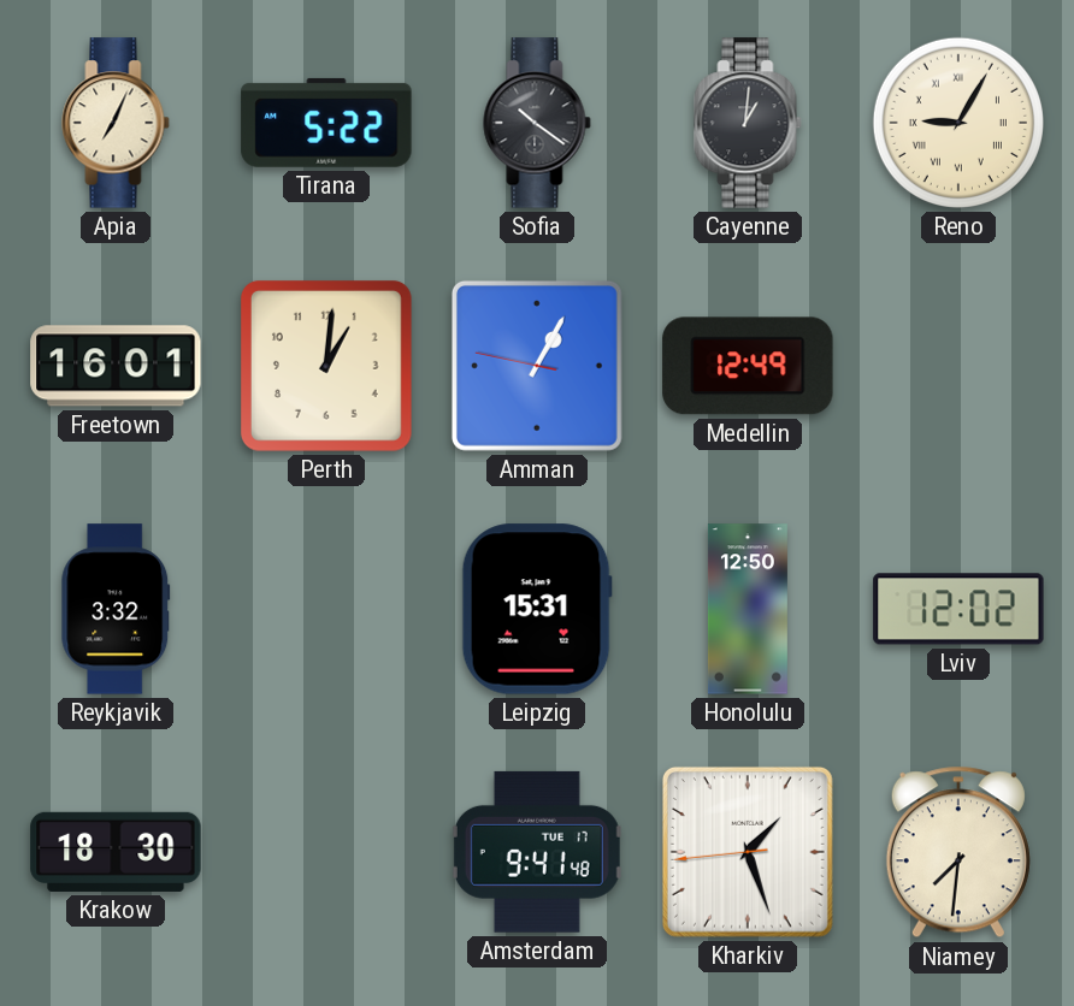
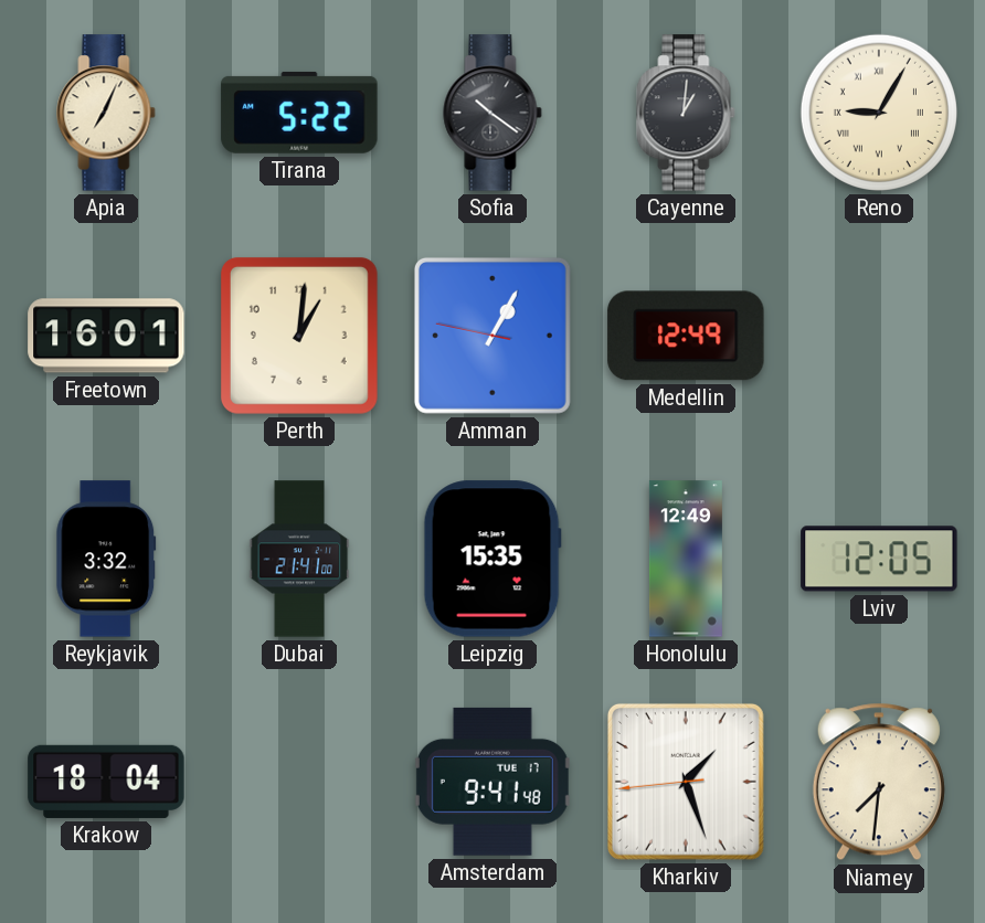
Dubai: none -> 21:41
Leipzig: 15:31 -> 15:35
Honolulu: 12:50 -> 12:49
Lviv: 12:02 -> 12:05
Krakow: 18:30 -> 18:04
